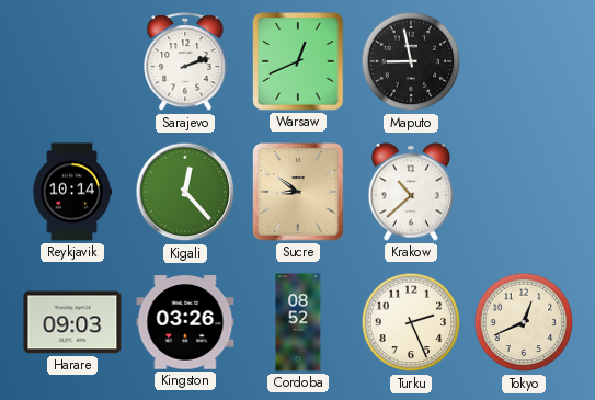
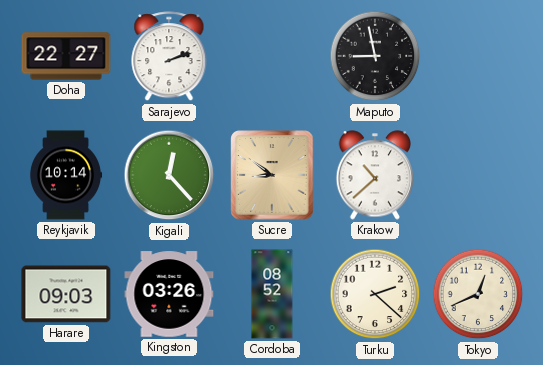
Doha: none -> 22:27
Warsaw: 12:41 -> none
Turku: 2:26 -> 2:22
